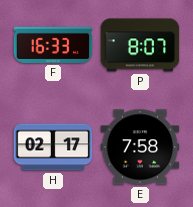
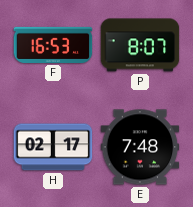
F: 16:33 -> 16:53
E: 7:58 -> 7:48
